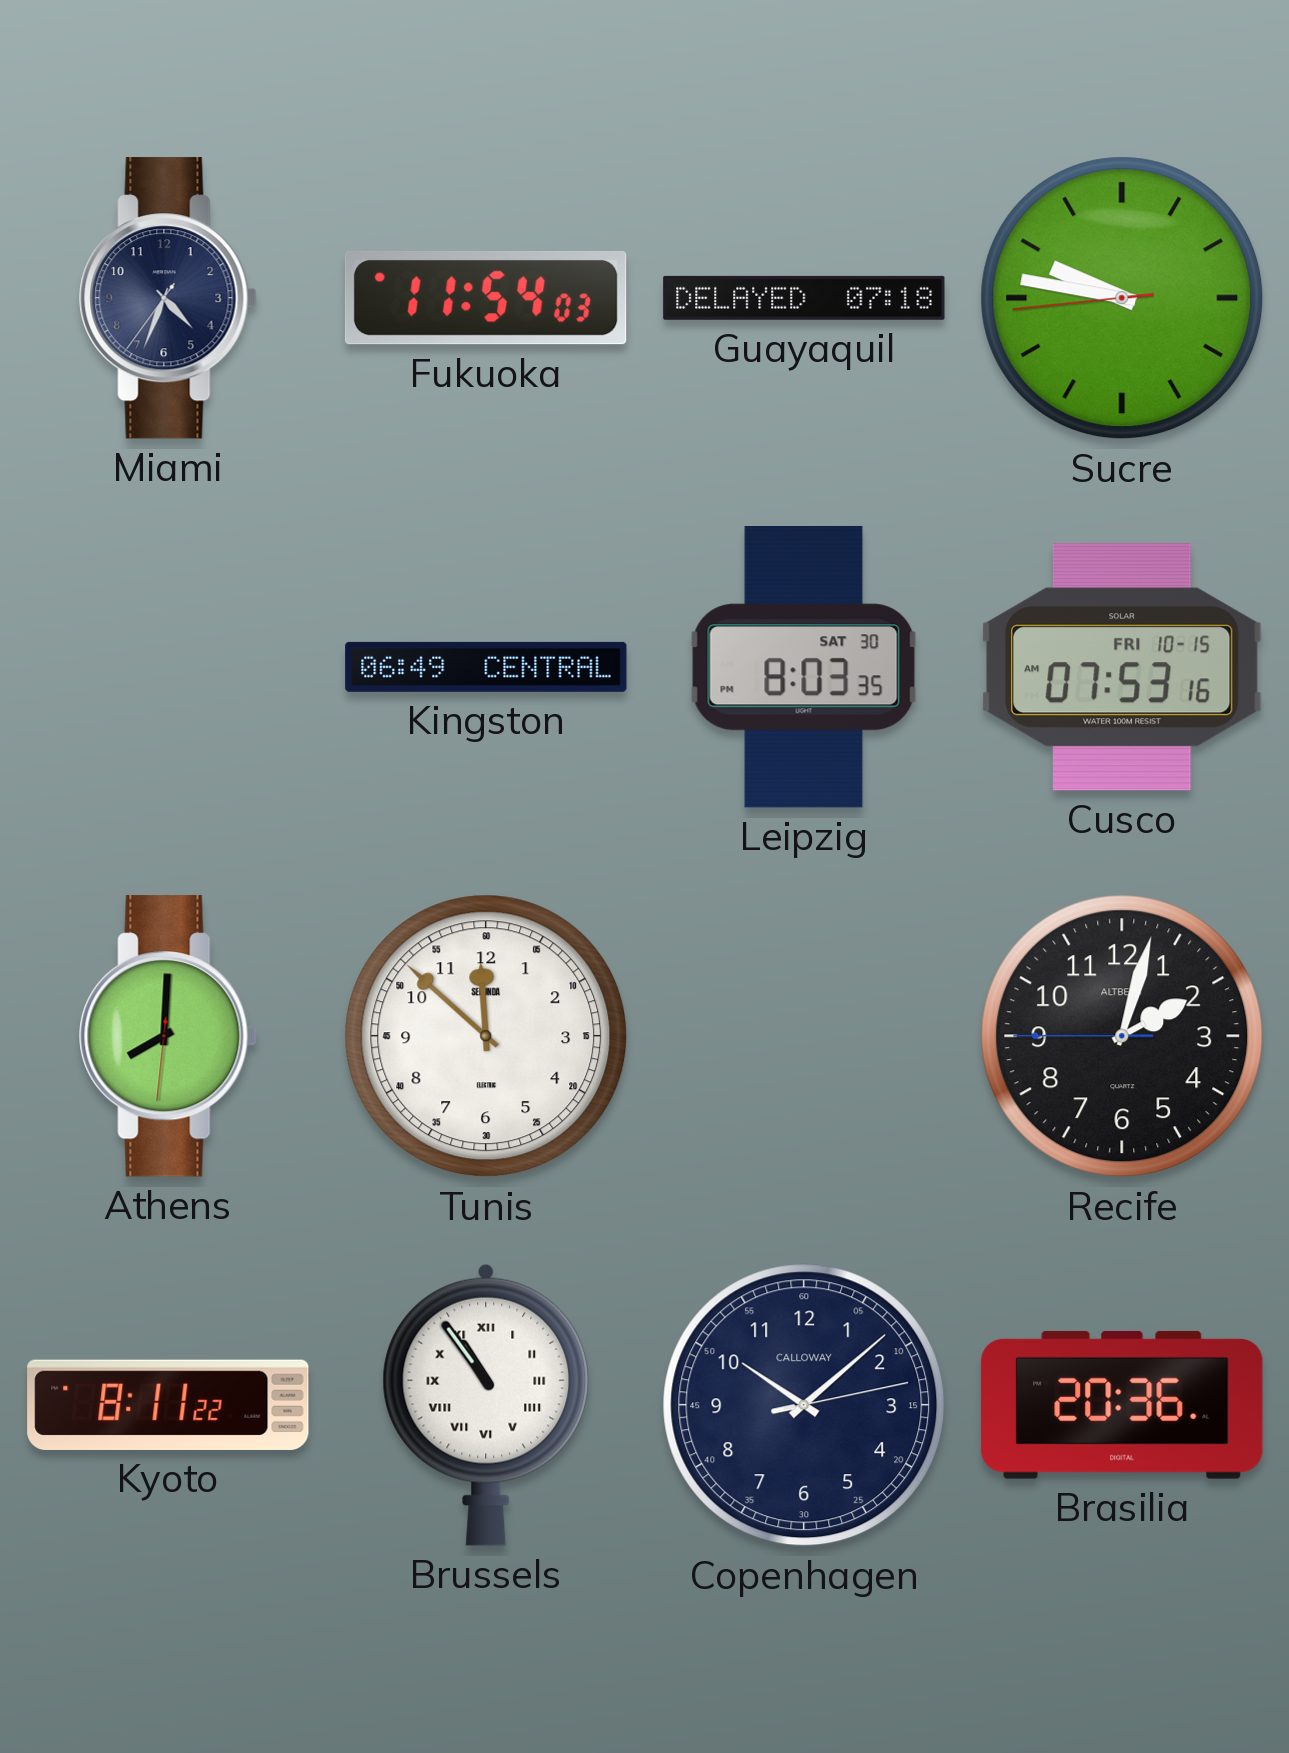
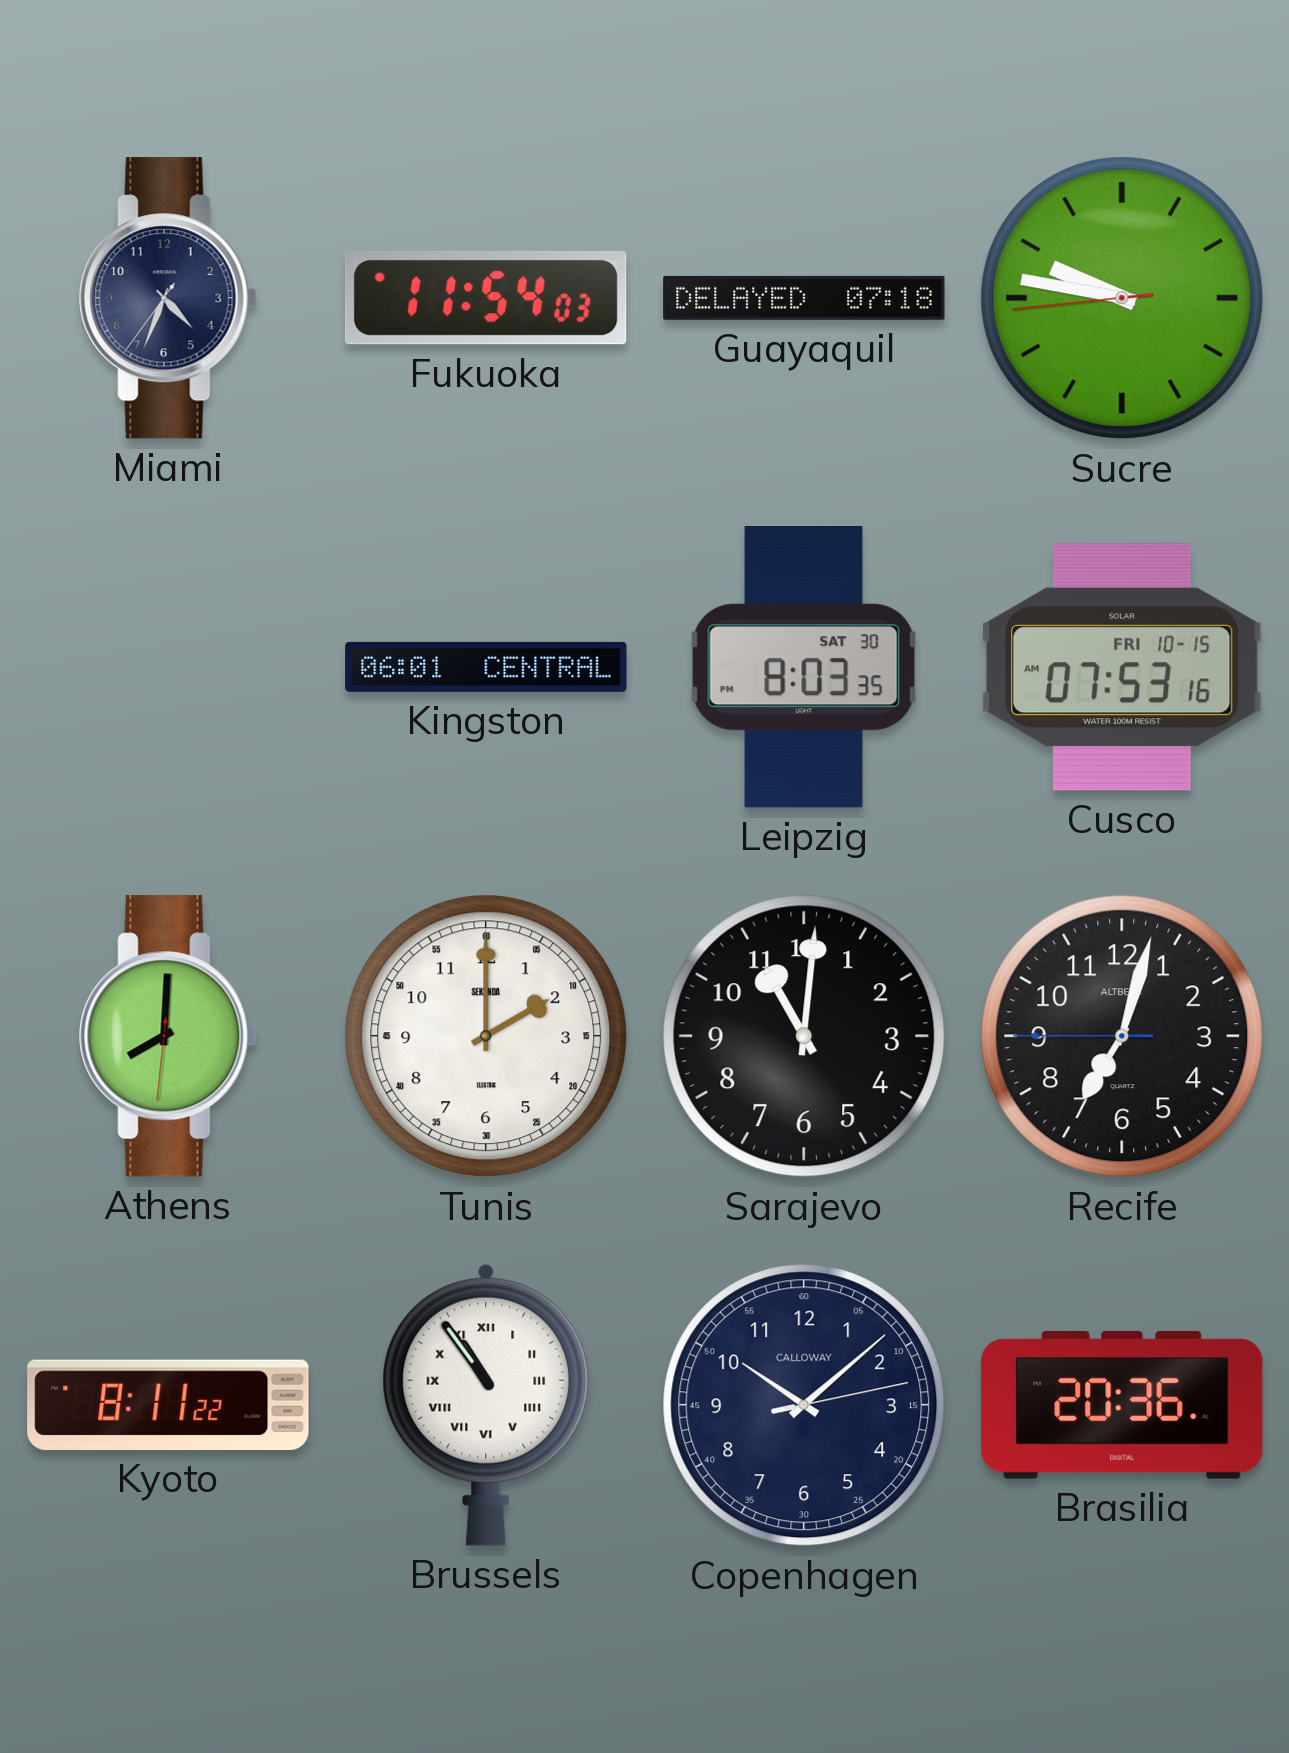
Kingston: 06:49 -> 06:01
Tunis: 11:52 -> 2:00
Sarajevo: none -> 11:01
Recife: 2:02 -> 7:02
